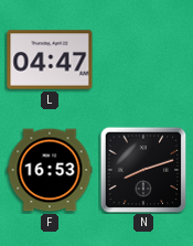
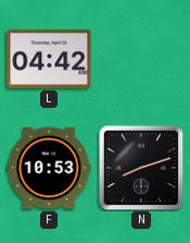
L: 04:47 -> 04:42
F: 16:53 -> 10:53
